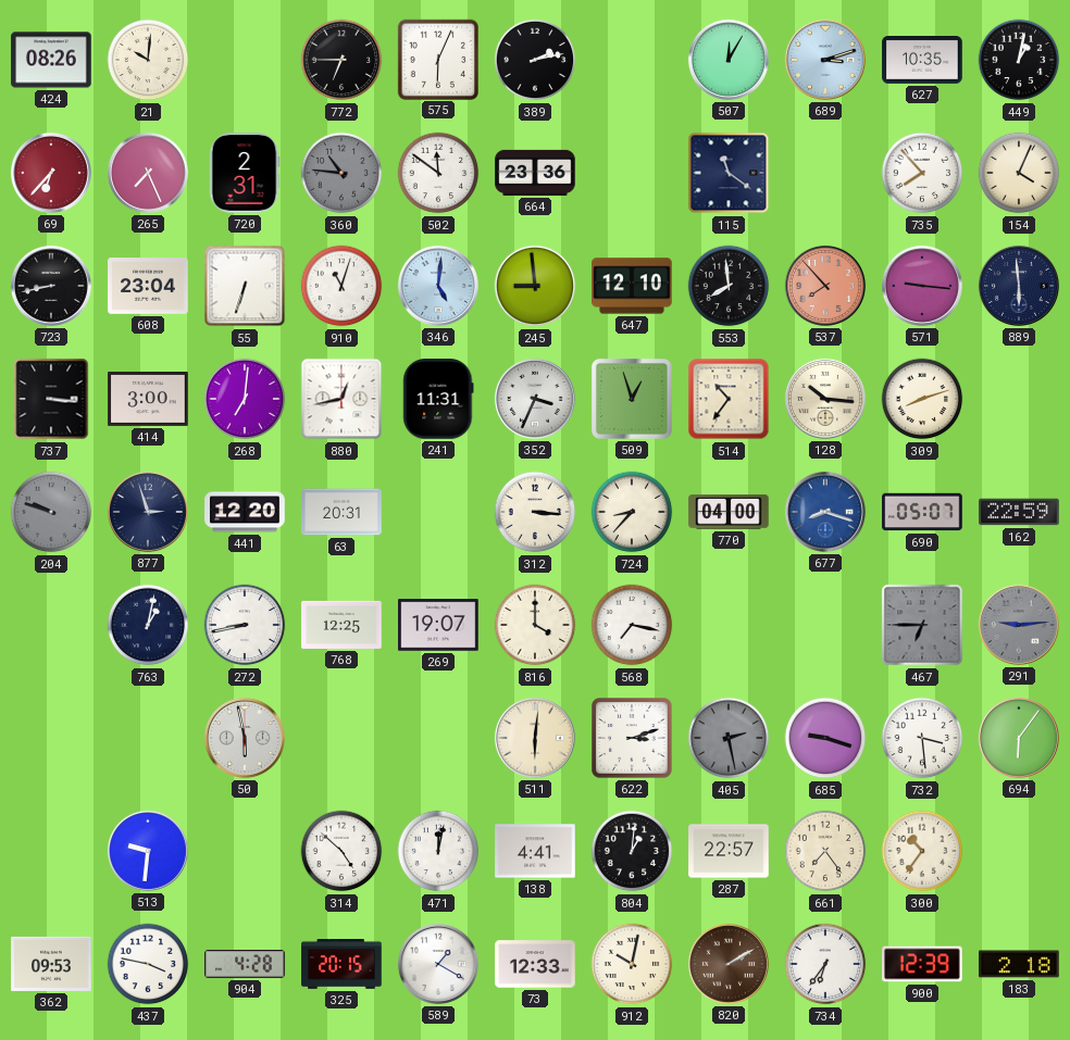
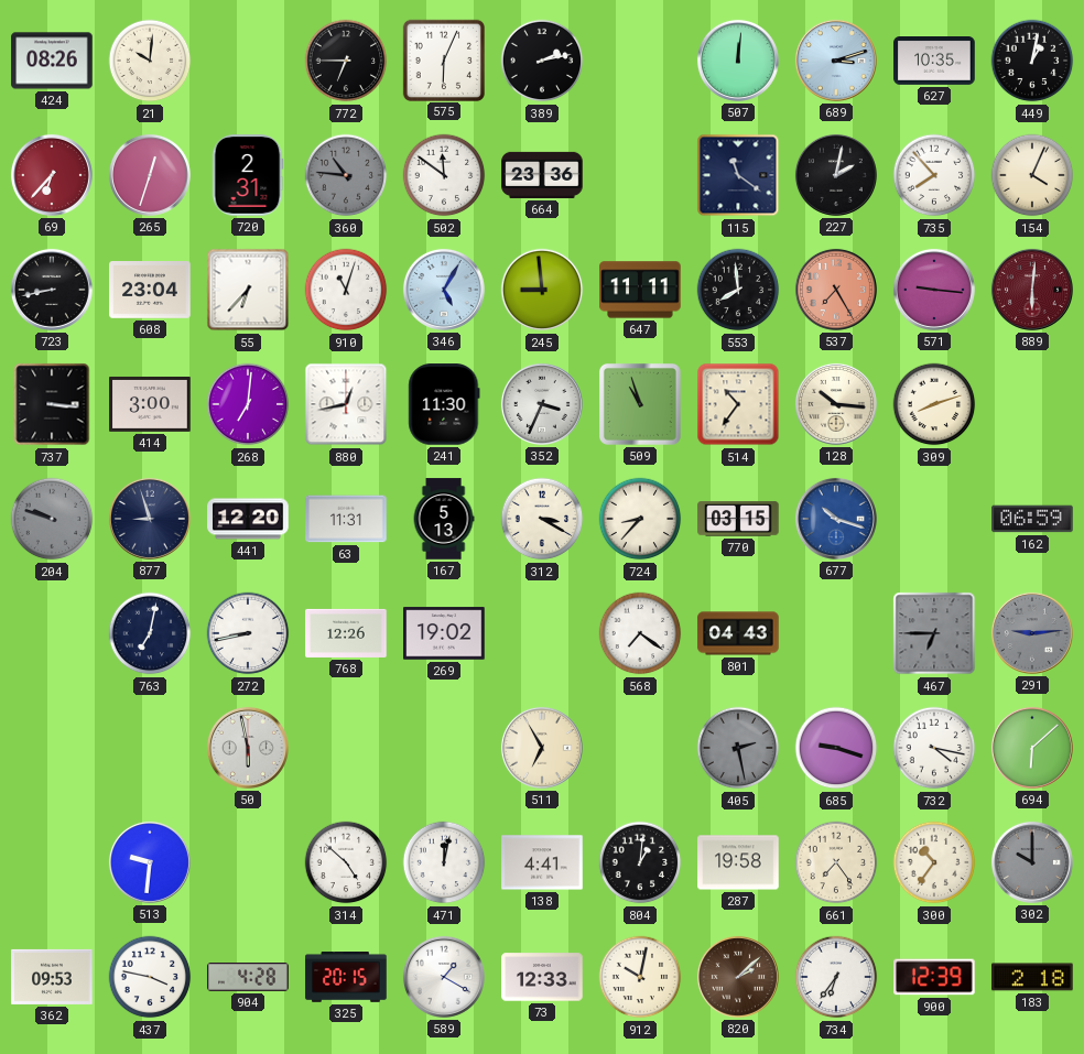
507: 12:05 -> 12:01
265: 7:26 -> 12:33
227: none -> 2:02
55: 6:33 -> 6:37
346: 5:01 -> 5:05
647: 12:10 -> 11:11
537: 7:53 -> 7:25
889: 5:59 -> 6:01
889 dial: navy -> burgundy
241: 11:31 -> 11:30
509: 12:57 -> 10:57
877: 2:57 -> 8:57
63: 20:31 -> 11:31
167: none -> 5:13
312: 3:16 -> 3:20
770: 04:00 -> 03:15
677: 8:18 -> 10:18
690: 05:07 -> none
162: 22:59 -> 06:59
763: 1:02 -> 7:02
768: 12:25 -> 12:26
269: 19:07 -> 19:02
816: 4:00 -> none
568: 7:17 -> 7:21
801: none -> 04:43
511: 6:01 -> 6:55
622: 3:12 -> none
732: 3:29 -> 4:17
694: 6:06 -> 6:08
287: 22:57 -> 19:58
302: none -> 10:00
820: 2:10 -> 2:08
